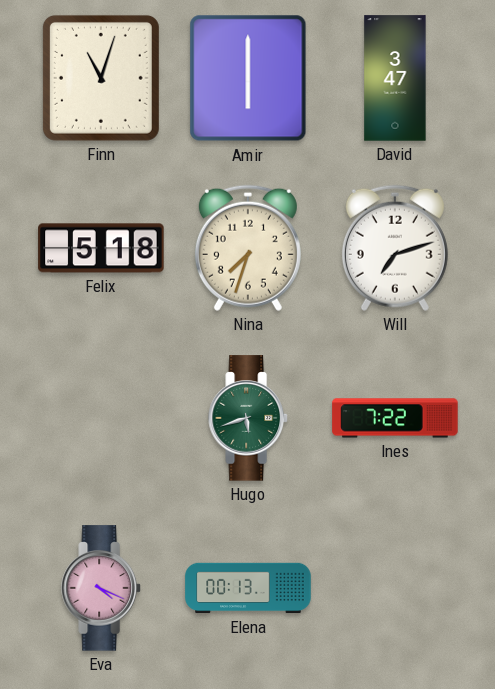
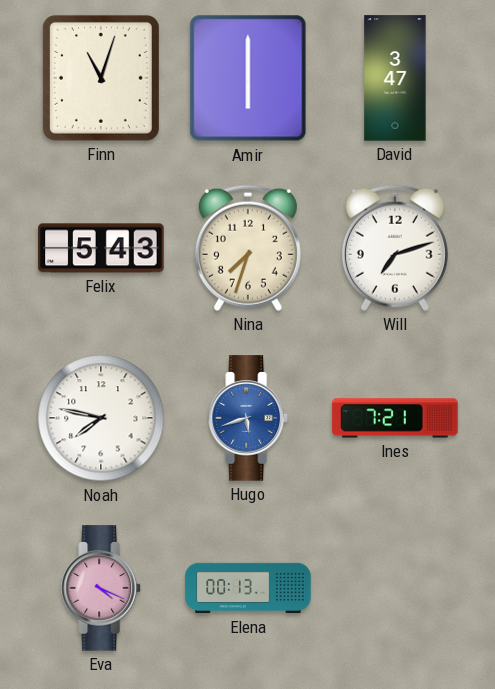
Felix: 5:18 -> 5:43
Noah: none -> 7:47
Hugo dial: green -> blue
Ines: 7:22 -> 7:21
